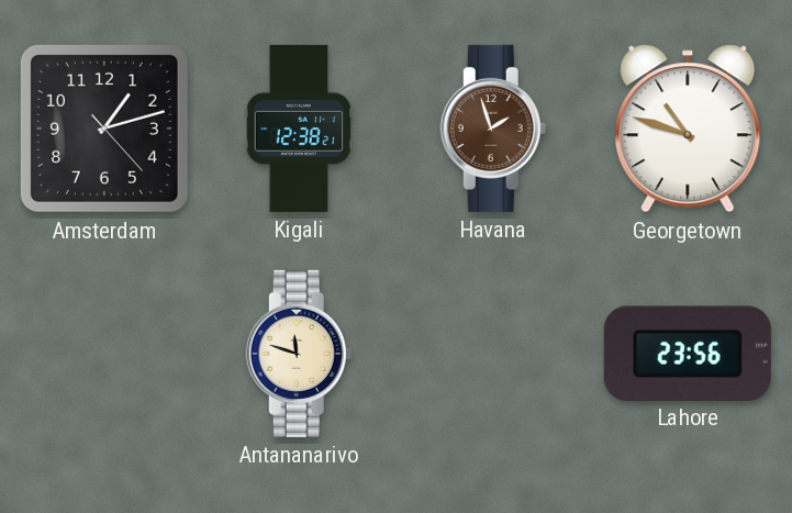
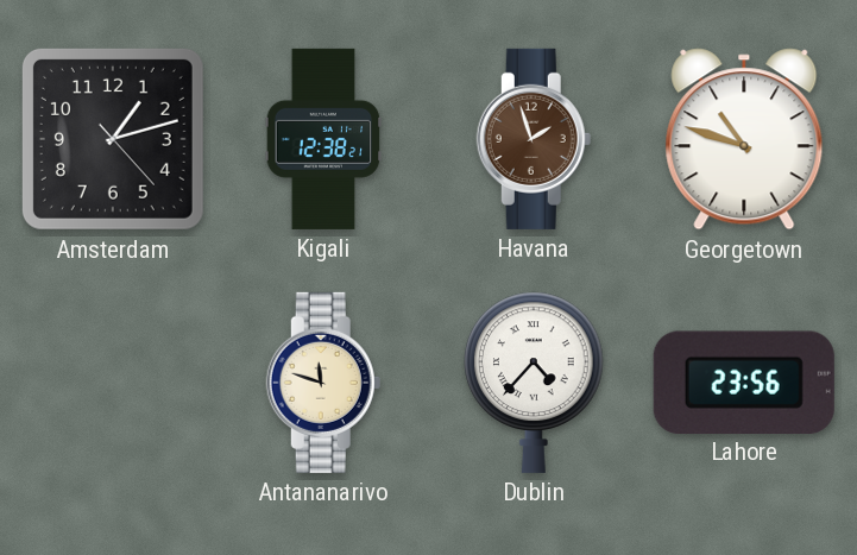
Dublin: none -> 4:37
